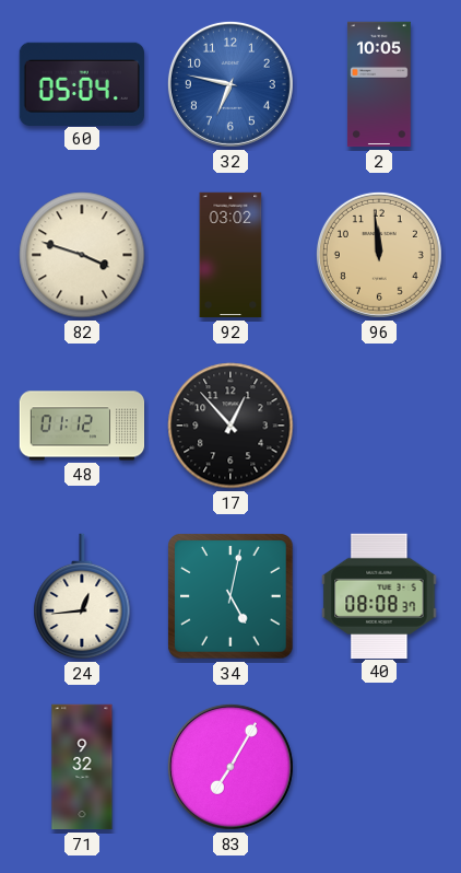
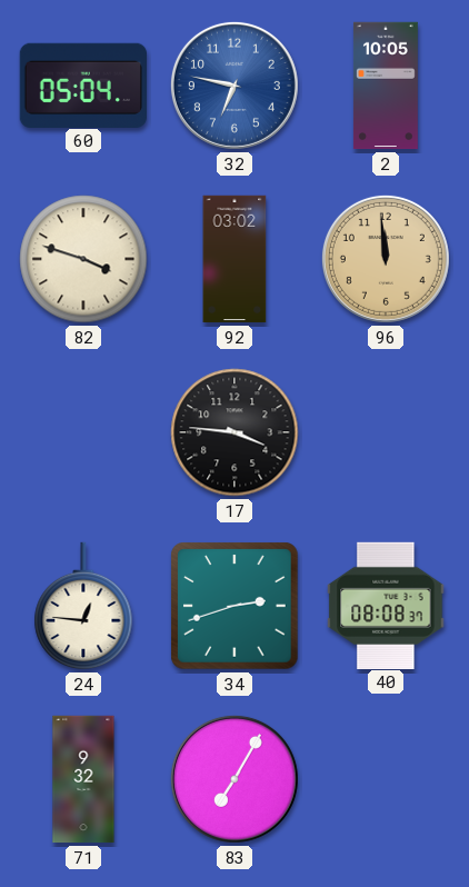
48: 01:12 -> none
17: 12:53 -> 3:46
24: 12:44 -> 12:46
34: 5:02 -> 2:42
